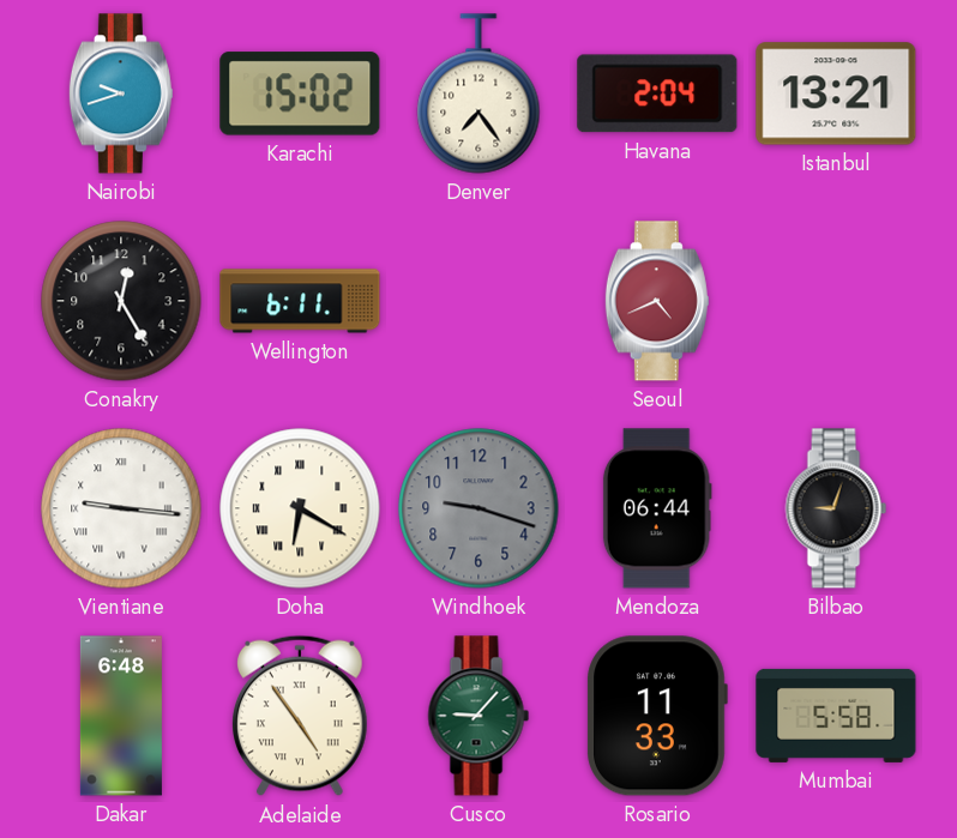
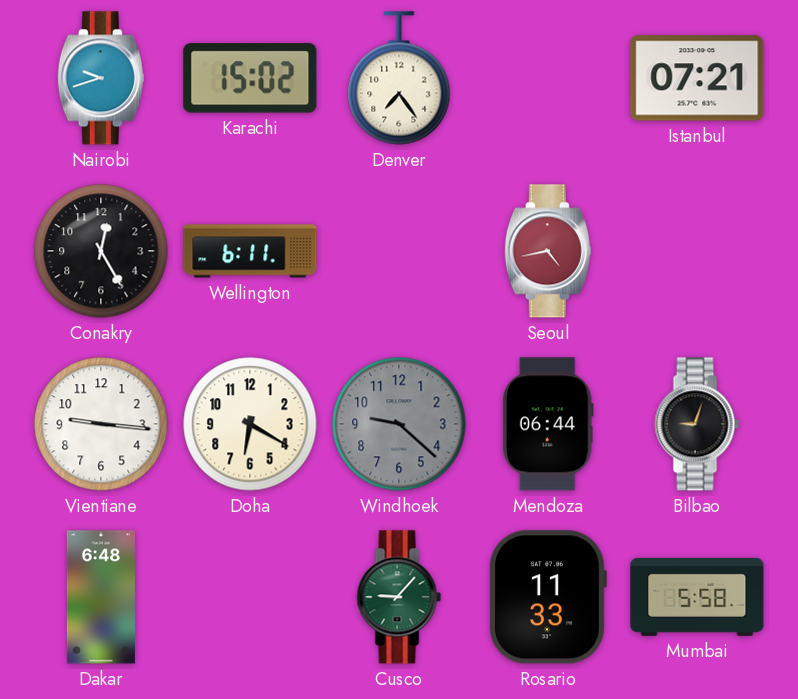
Havana: 2:04 -> none
Istanbul: 13:21 -> 07:21
Seoul: 4:41 -> 4:43
Vientiane numerals: Roman -> Arabic
Doha numerals: Roman -> Arabic
Windhoek: 9:18 -> 9:22
Adelaide: 4:54 -> none
